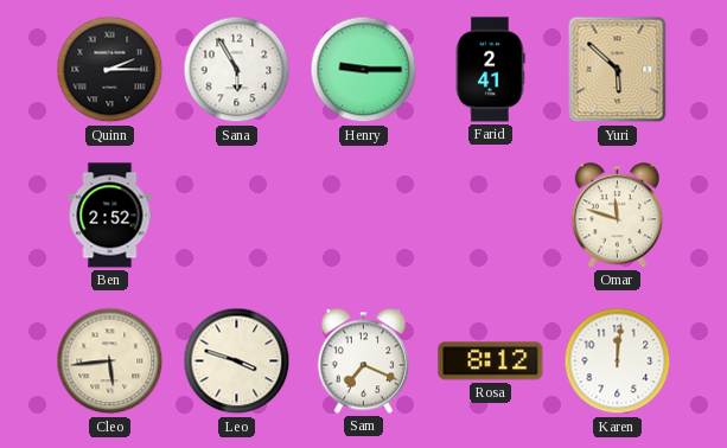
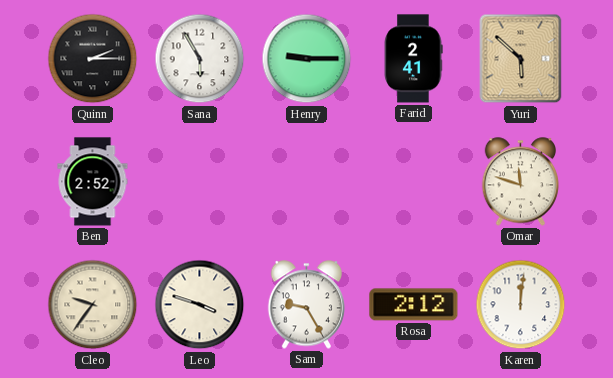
Cleo: 5:44 -> 9:36
Sam: 7:19 -> 9:25
Rosa: 8:12 -> 2:12
